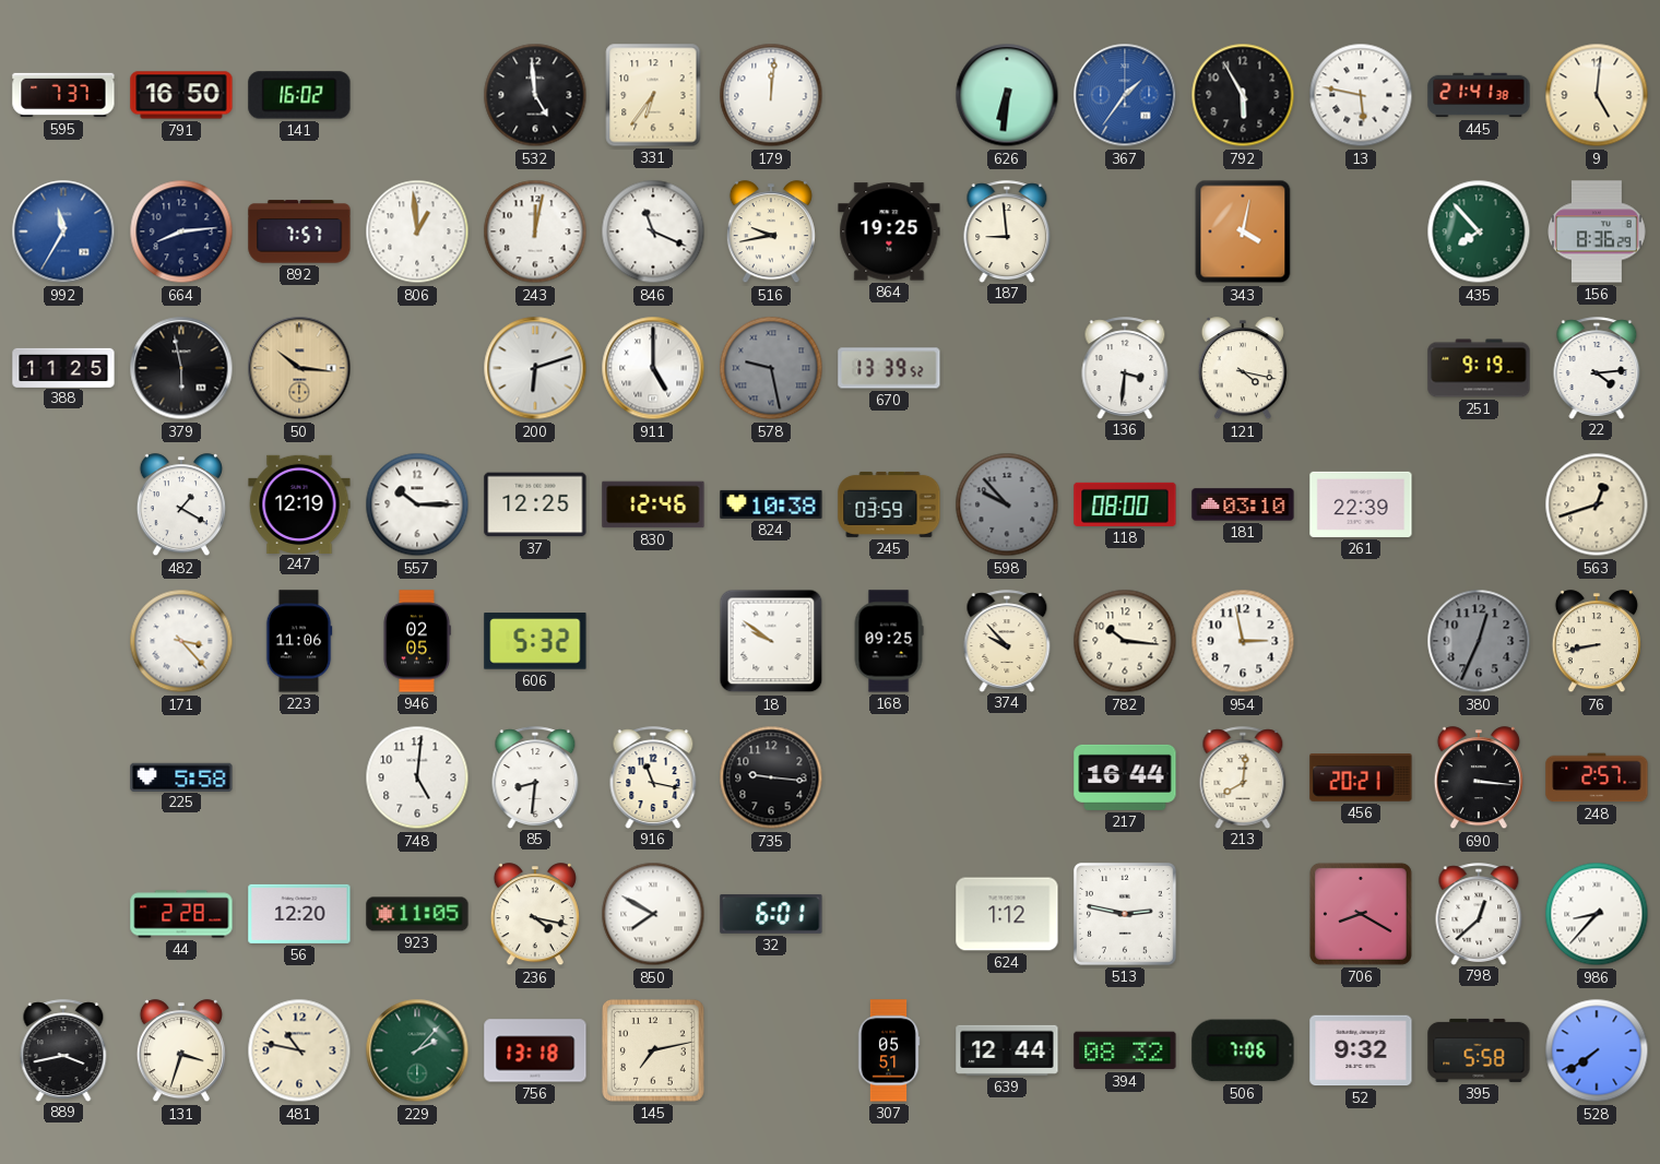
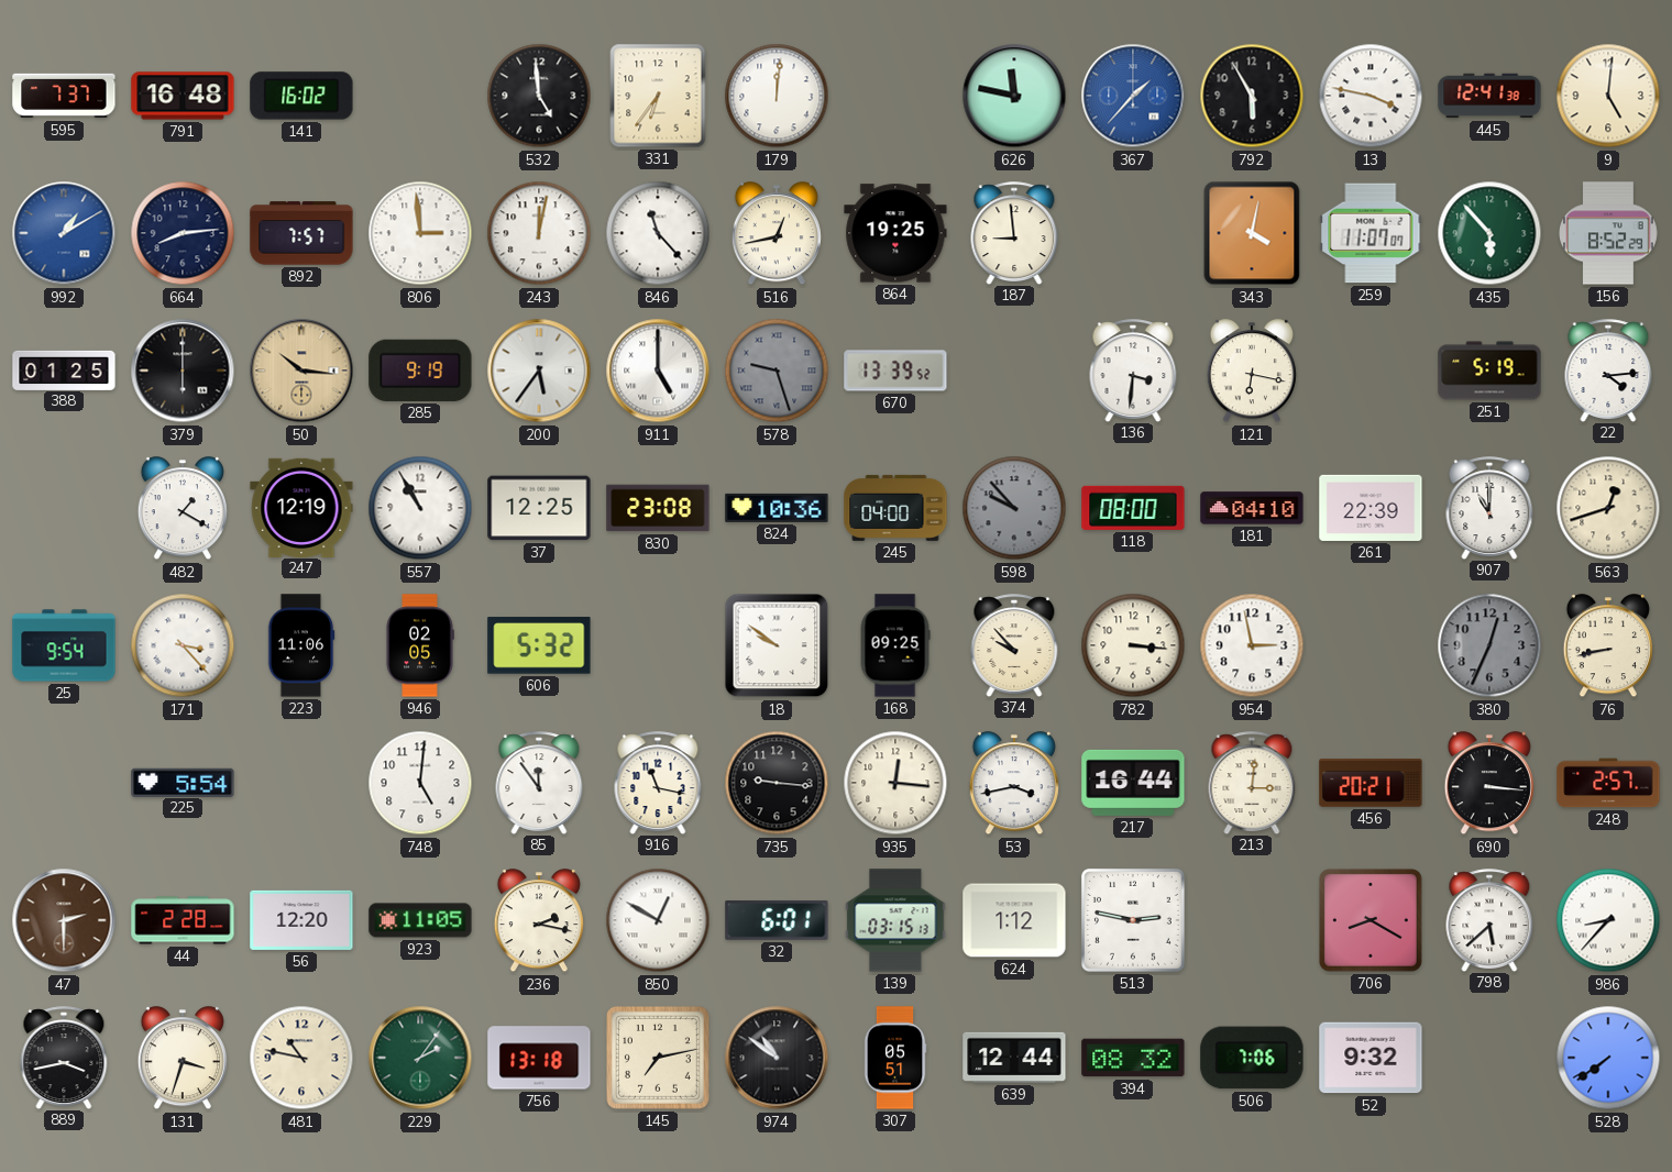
791: 16:50 -> 16:48
626: 6:31 -> 11:47
367: 1:36 -> 1:37
13: 5:47 -> 3:47
445: 21:41 -> 12:41
992: 11:35 -> 1:10
806: 12:59 -> 2:59
846: 11:19 -> 11:23
516: 9:43 -> 12:43
259: none -> 11:07
435: 7:53 -> 5:53
156: 8:36 -> 8:52
388: 11:25 -> 01:25
379: 5:58 -> 6:00
285: none -> 9:19
200: 6:12 -> 5:36
578: 9:28 -> 9:27
121: 4:17 -> 6:17
251: 9:19 -> 5:19
557: 10:15 -> 10:55
830: 12:46 -> 23:08
824: 10:38 -> 10:36
245: 03:59 -> 04:00
181: 03:10 -> 04:10
907: none -> 11:00
25: none -> 9:54
782: 10:16 -> 3:16
225: 5:58 -> 5:54
85: 8:31 -> 11:54
935: none -> 12:16
53: none -> 3:43
213: 8:01 -> 3:01
47: none -> 2:30
236: 4:17 -> 2:17
850: 7:50 -> 12:50
139: none -> 03:15
798: 12:38 -> 5:38
229: 2:07 -> 2:06
974: none -> 10:51
395: 5:58 -> none
